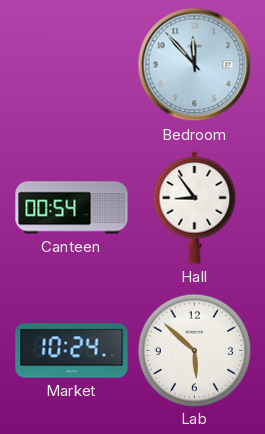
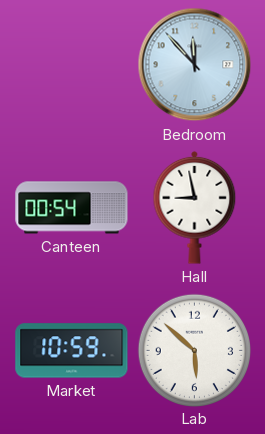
Hall: 8:54 -> 8:58
Market: 10:24 -> 10:59
